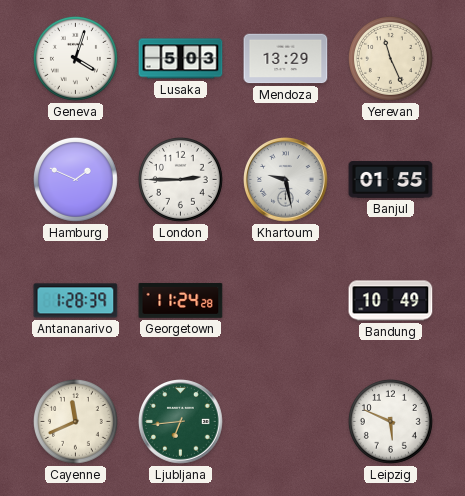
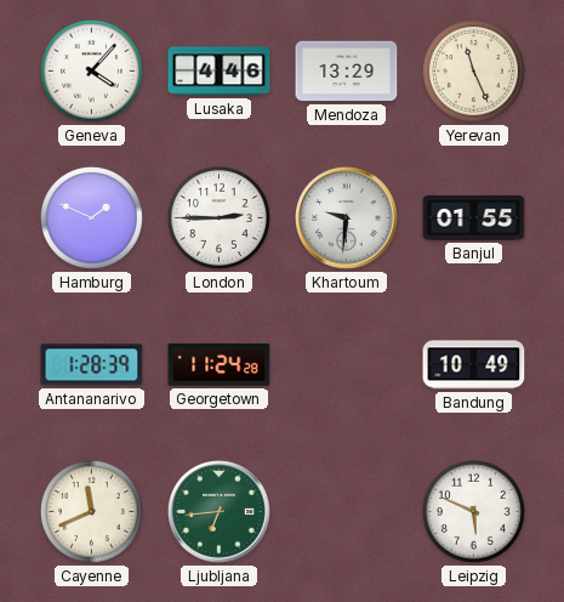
Geneva: 4:03 -> 4:07
Lusaka: 5:03 -> 4:46
Khartoum: 9:28 -> 9:31
